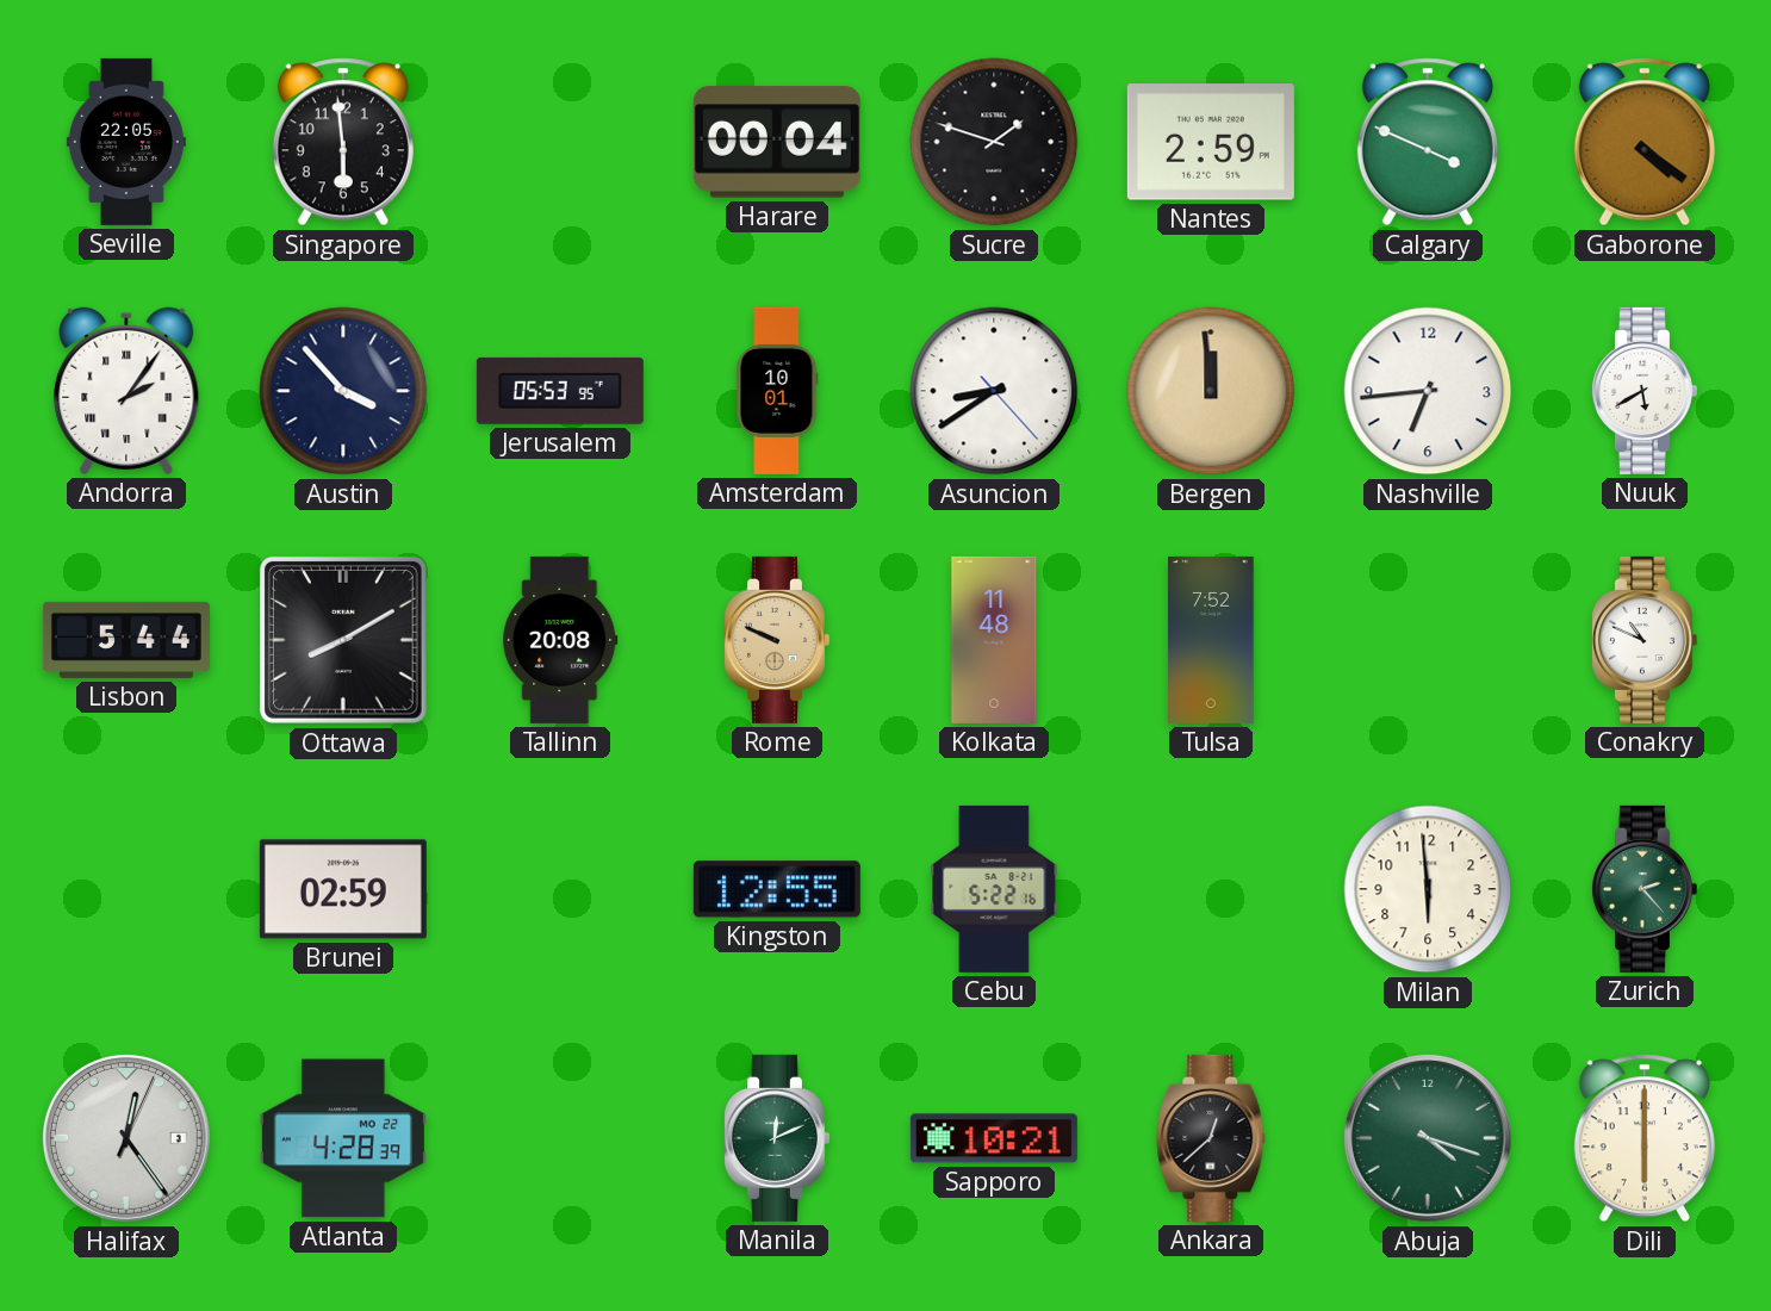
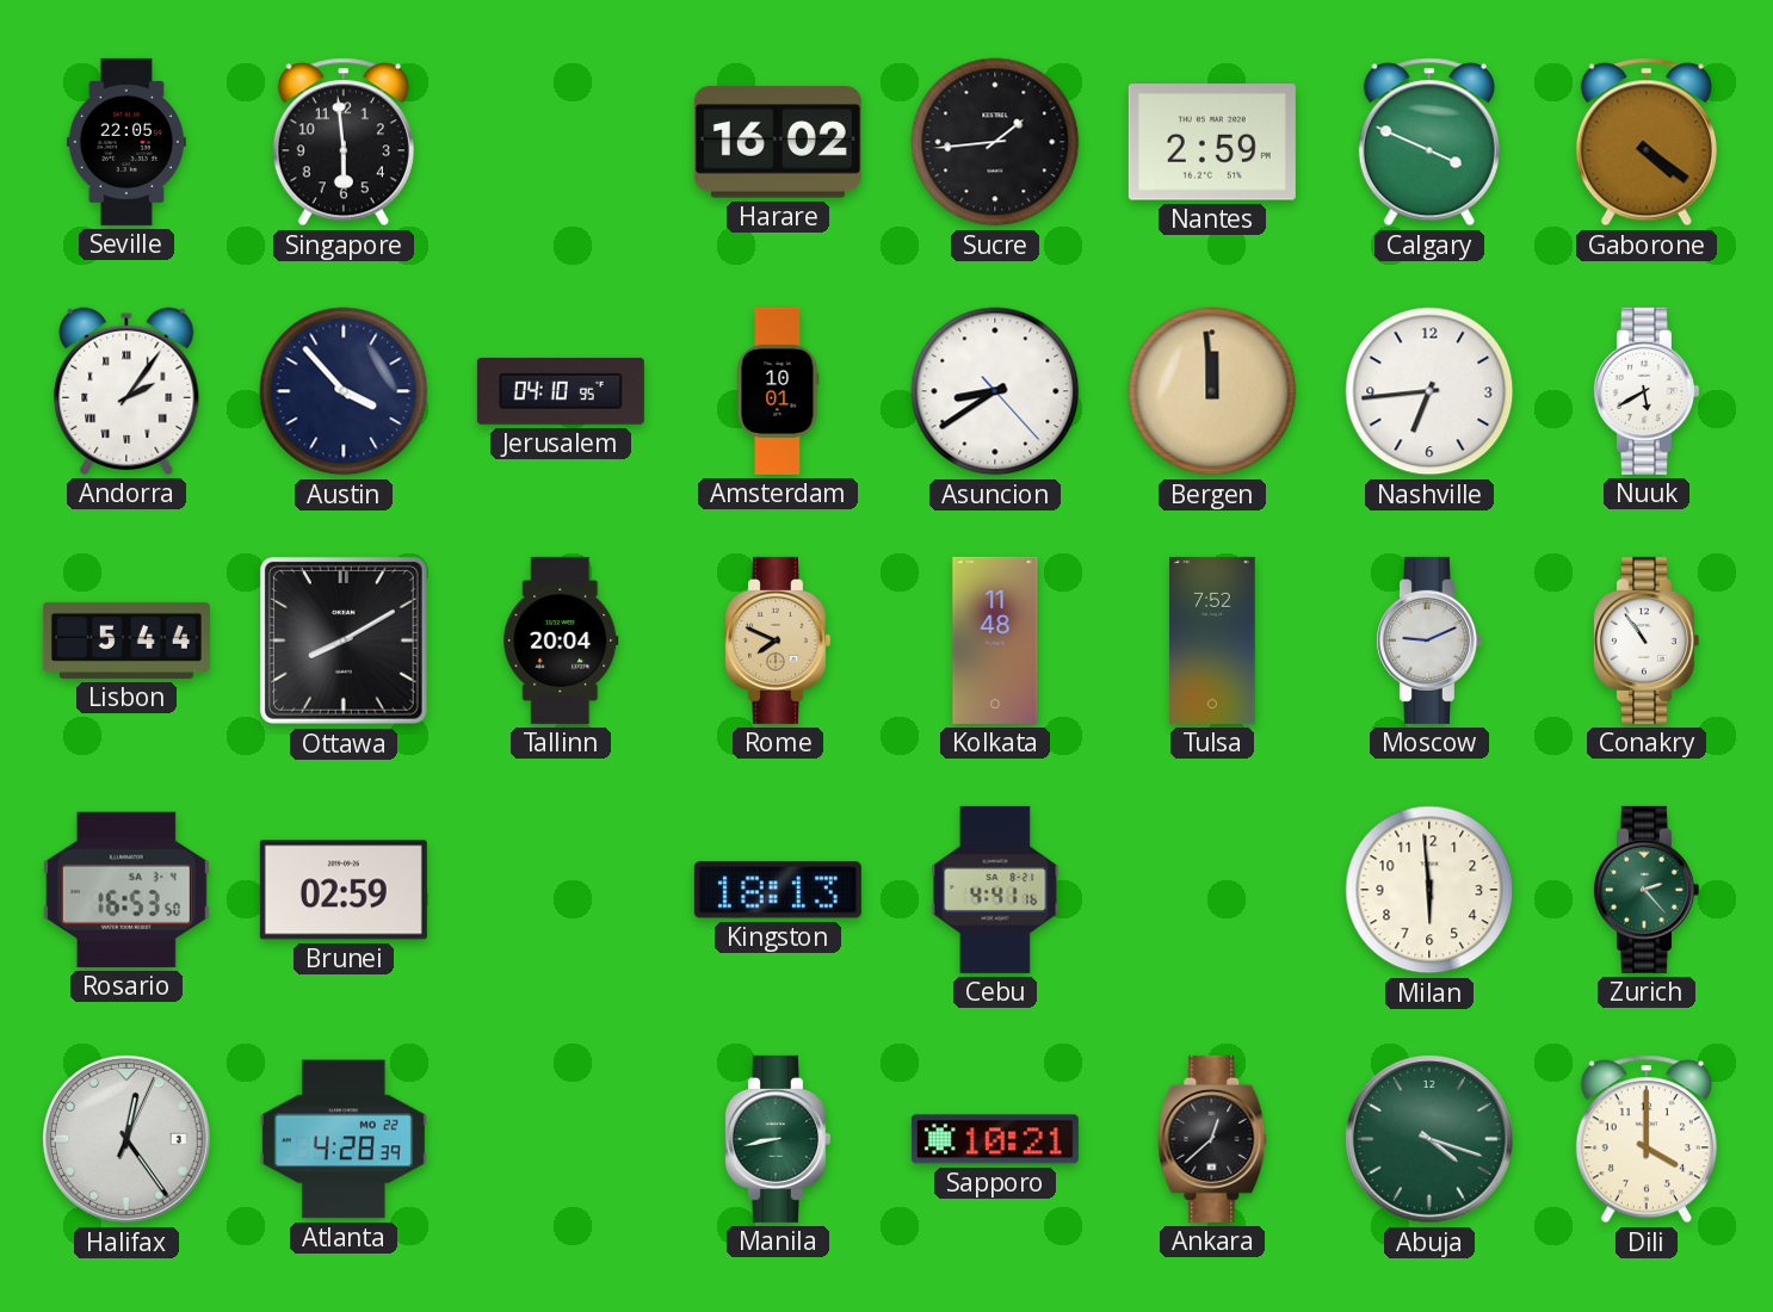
Harare: 00:04 -> 16:02
Sucre: 1:48 -> 1:44
Jerusalem: 05:53 -> 04:10
Tallinn: 20:08 -> 20:04
Rome: 9:49 -> 7:49
Moscow: none -> 9:11
Conakry: 10:49 -> 10:54
Rosario: none -> 16:53
Kingston: 12:55 -> 18:13
Cebu: 5:22 -> 4:41
Manila: 12:11 -> 8:43
Dili: 6:00 -> 4:00
